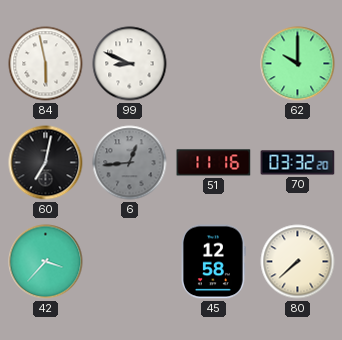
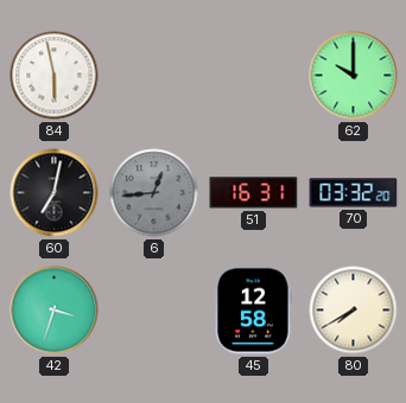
99: 8:49 -> none
51: 11:16 -> 16:31
42: 3:37 -> 3:33
80: 7:38 -> 7:40
